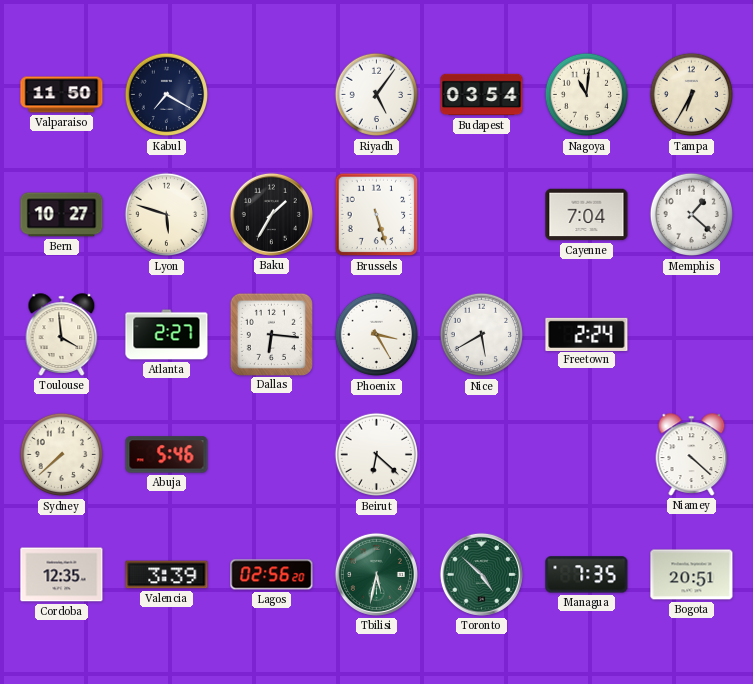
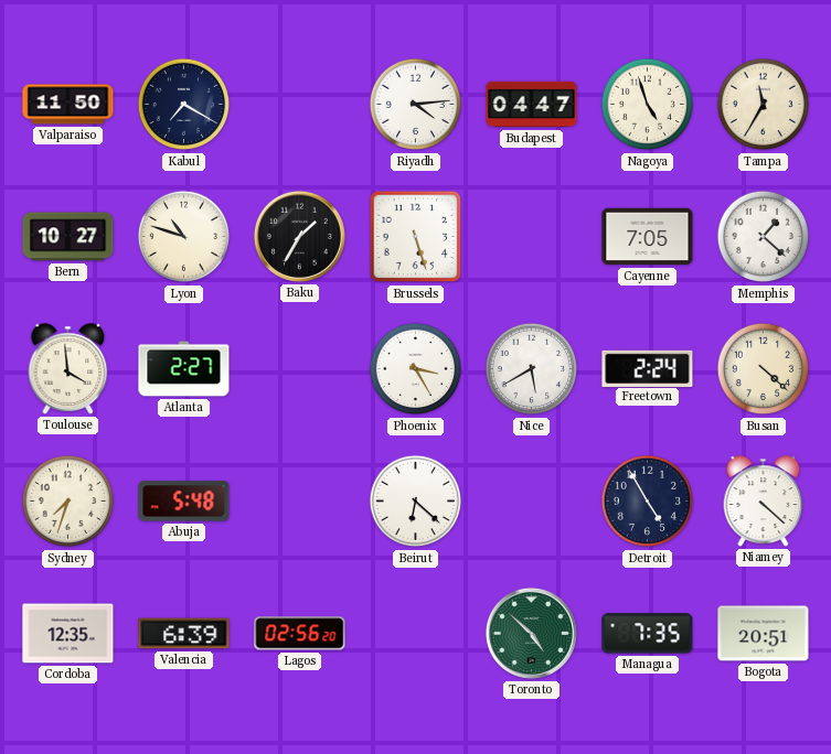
Riyadh: 5:06 -> 4:14
Budapest: 03:54 -> 04:47
Nagoya: 11:01 -> 4:57
Tampa: 6:35 -> 11:35
Lyon: 5:48 -> 10:48
Cayenne: 7:04 -> 7:05
Dallas: 6:16 -> none
Busan: none -> 4:22
Sydney: 7:38 -> 7:33
Abuja: 5:46 -> 5:48
Detroit: none -> 4:55
Valencia: 3:39 -> 6:39
Tbilisi: 5:32 -> none
